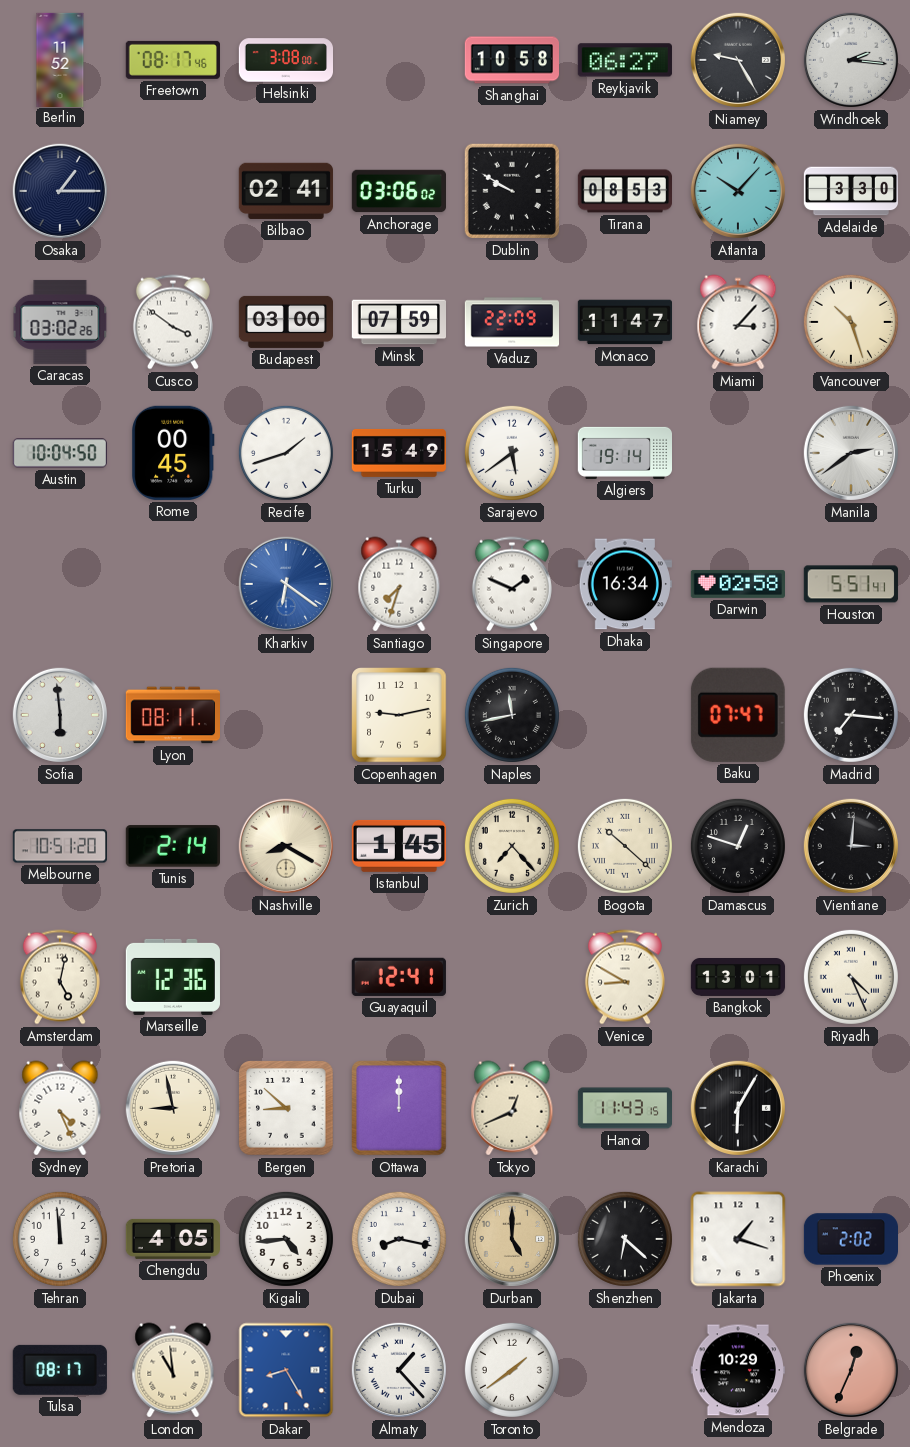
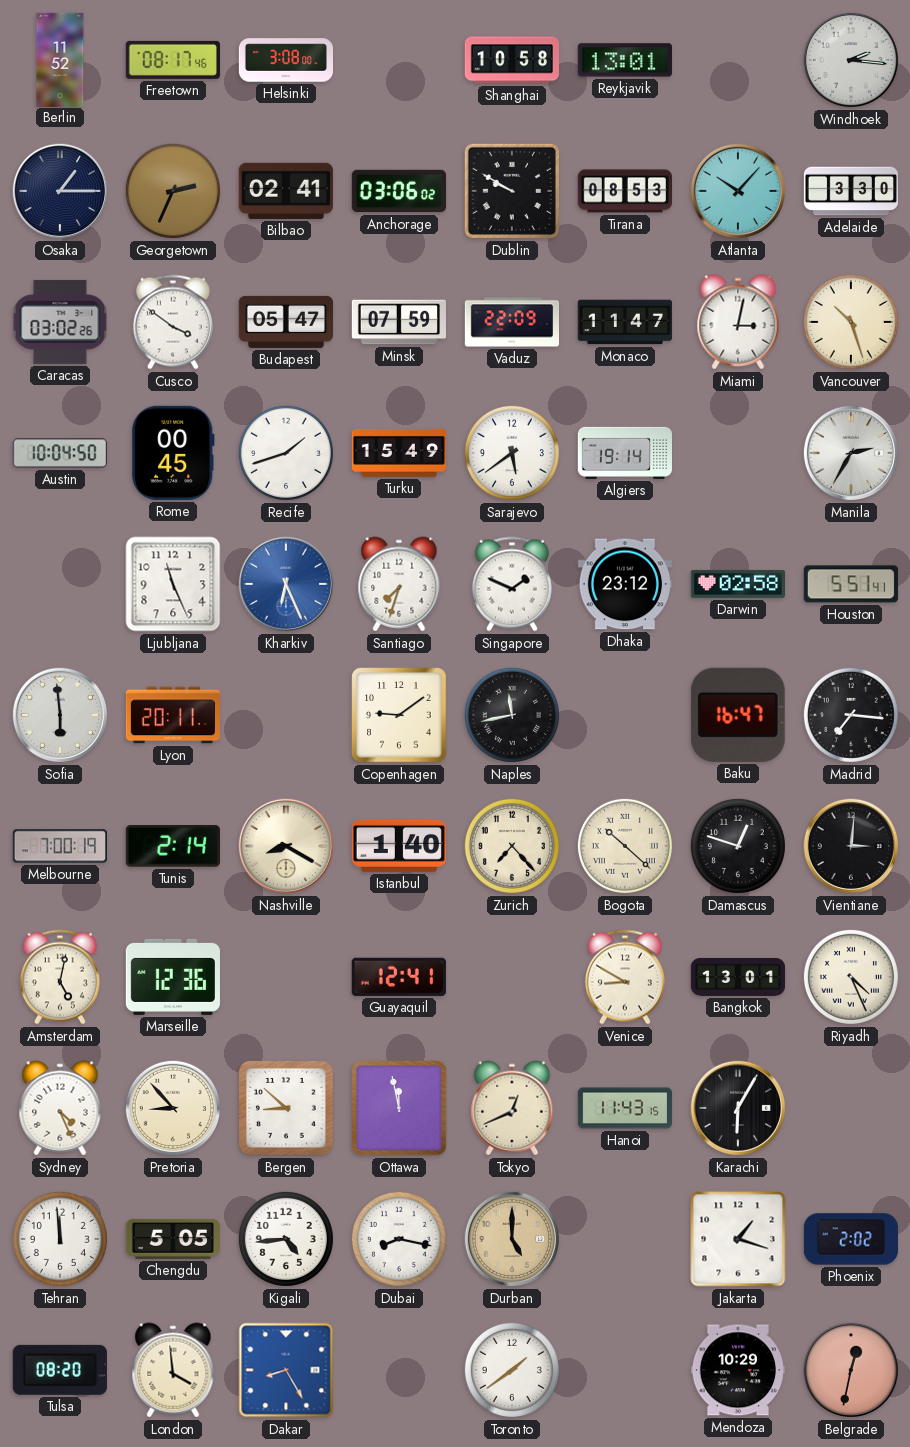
Reykjavik: 06:27 -> 13:01
Niamey: 9:25 -> none
Georgetown: none -> 2:34
Budapest: 03:00 -> 05:47
Miami: 3:07 -> 3:02
Manila: 2:39 -> 2:35
Ljubljana: none -> 11:26
Kharkiv: 6:21 -> 6:26
Dhaka: 16:34 -> 23:12
Lyon: 08:11 -> 20:11
Copenhagen: 9:13 -> 9:09
Baku: 07:47 -> 16:47
Melbourne: 10:51 -> 7:00
Istanbul: 1:45 -> 1:40
Pretoria: 8:58 -> 8:53
Ottawa: 12:00 -> 11:58
Chengdu: 4:05 -> 5:05
Shenzhen: 6:22 -> none
Tulsa: 08:17 -> 08:20
London: 10:59 -> 3:59
Almaty: 1:23 -> none
Belgrade: 12:34 -> 12:32
